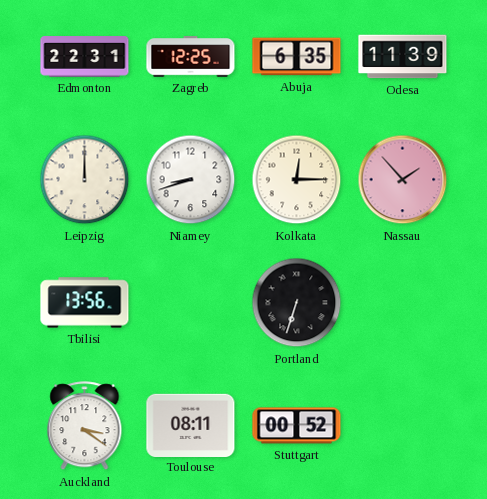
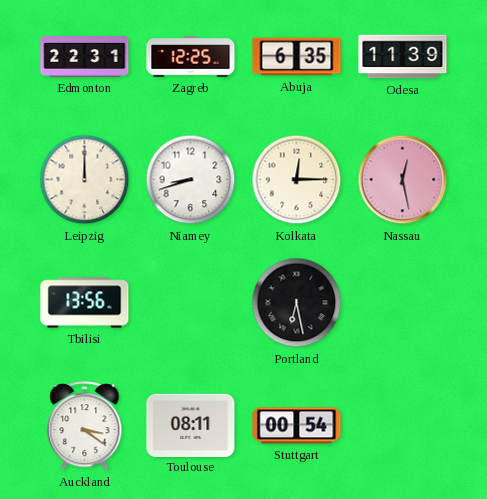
Nassau: 1:53 -> 12:28
Portland: 6:33 -> 6:28
Stuttgart: 00:52 -> 00:54
